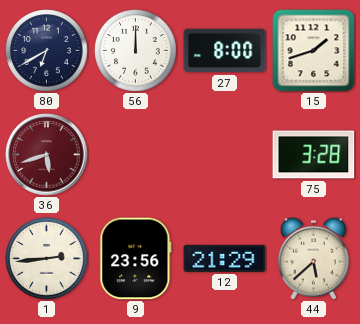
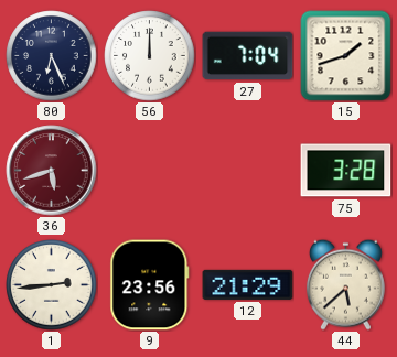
80: 6:40 -> 6:26
27: 8:00 -> 7:04
